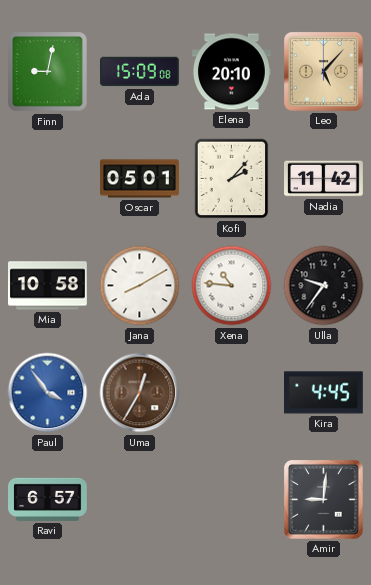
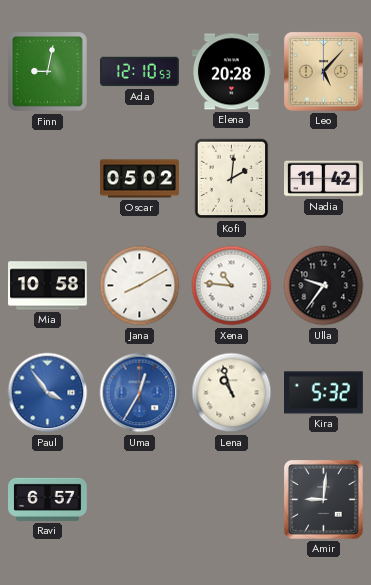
Ada: 15:09 -> 12:10
Elena: 20:10 -> 20:28
Oscar: 05:01 -> 05:02
Kofi: 2:07 -> 2:01
Uma dial: brown -> blue
Lena: none -> 10:57
Kira: 4:45 -> 5:32
